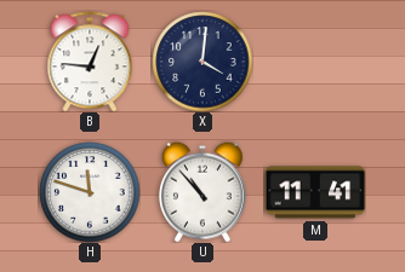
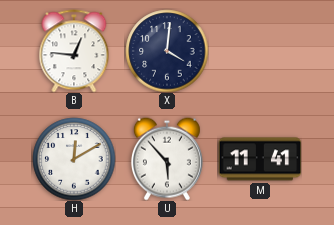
H: 11:48 -> 12:10
U: 10:53 -> 5:53
